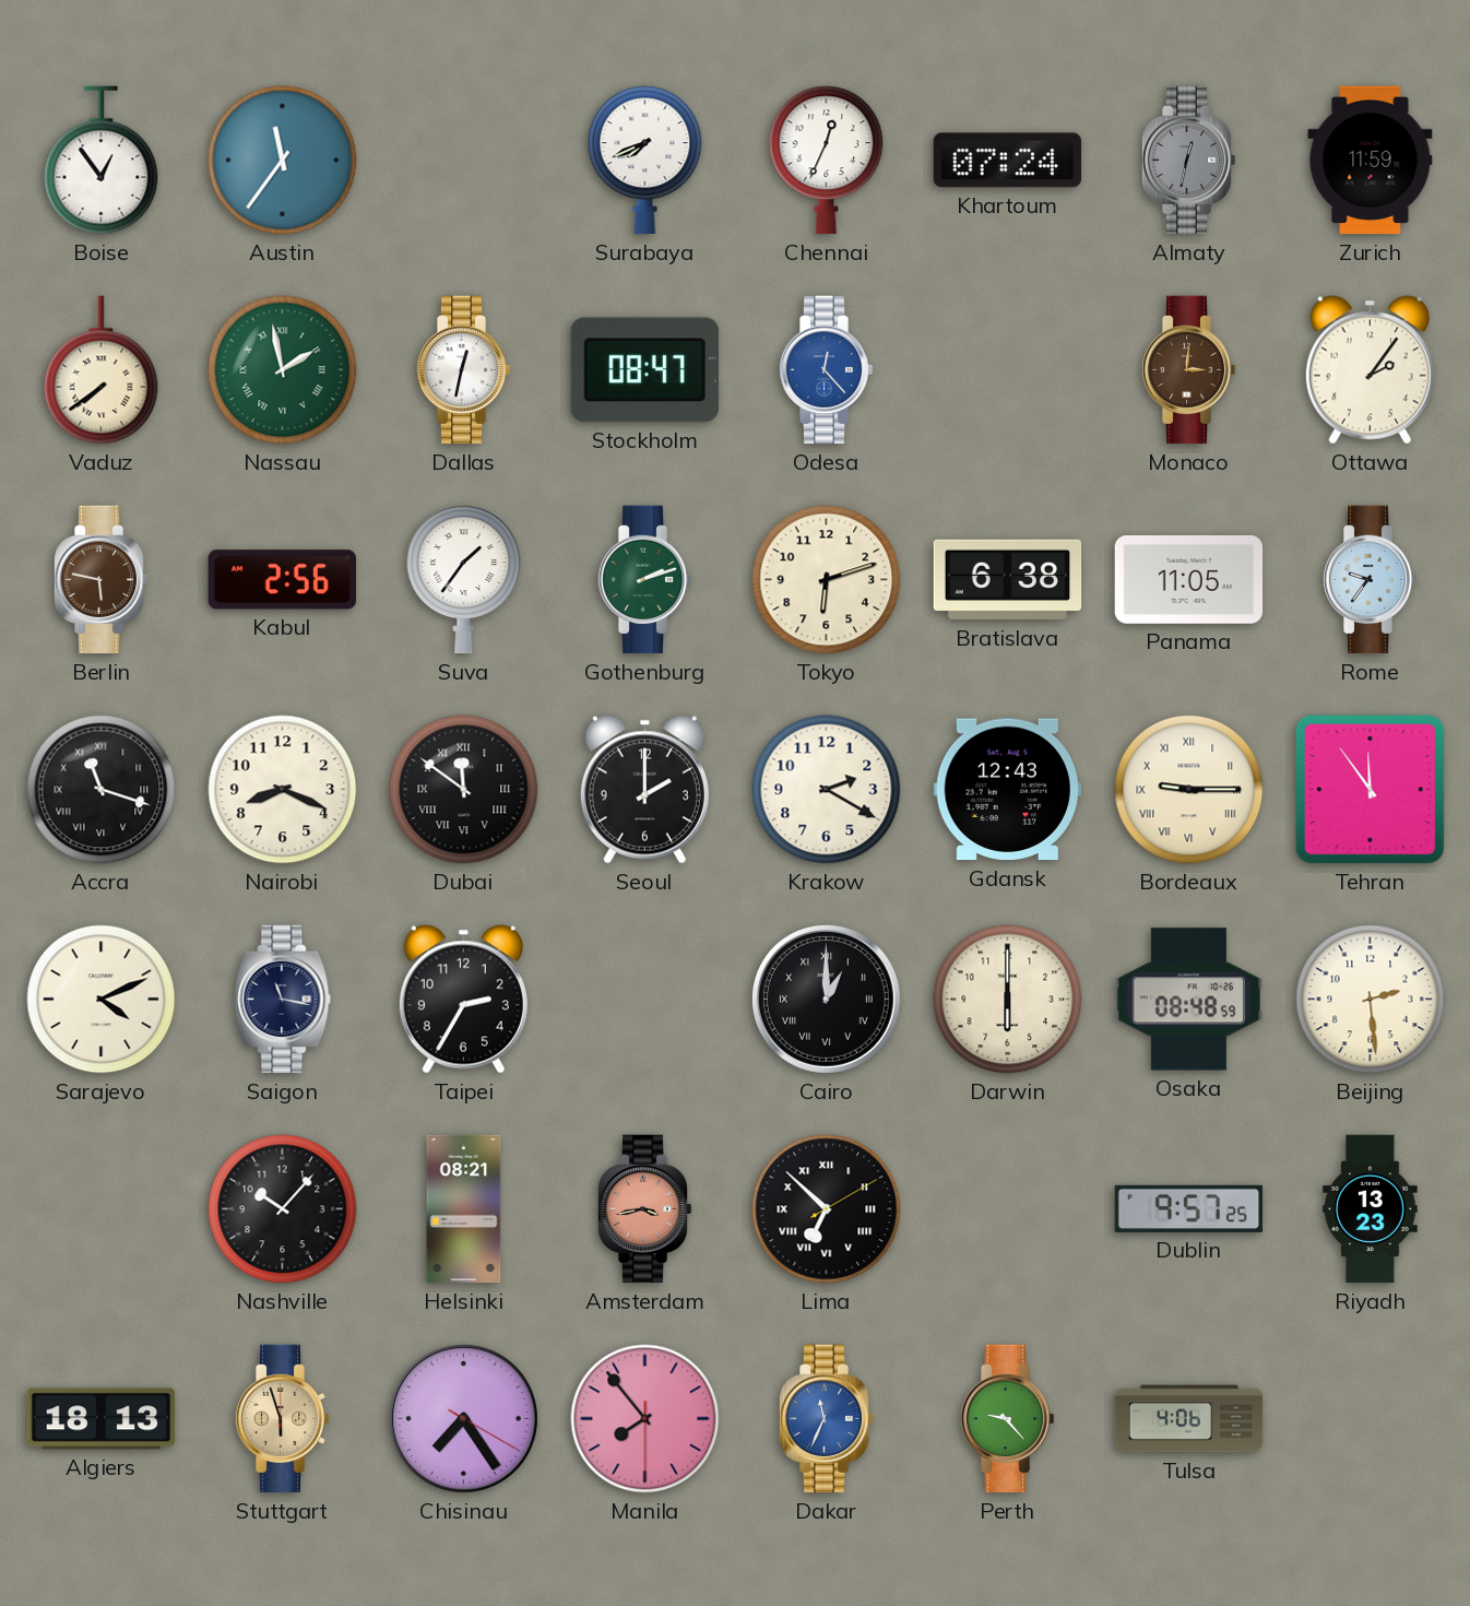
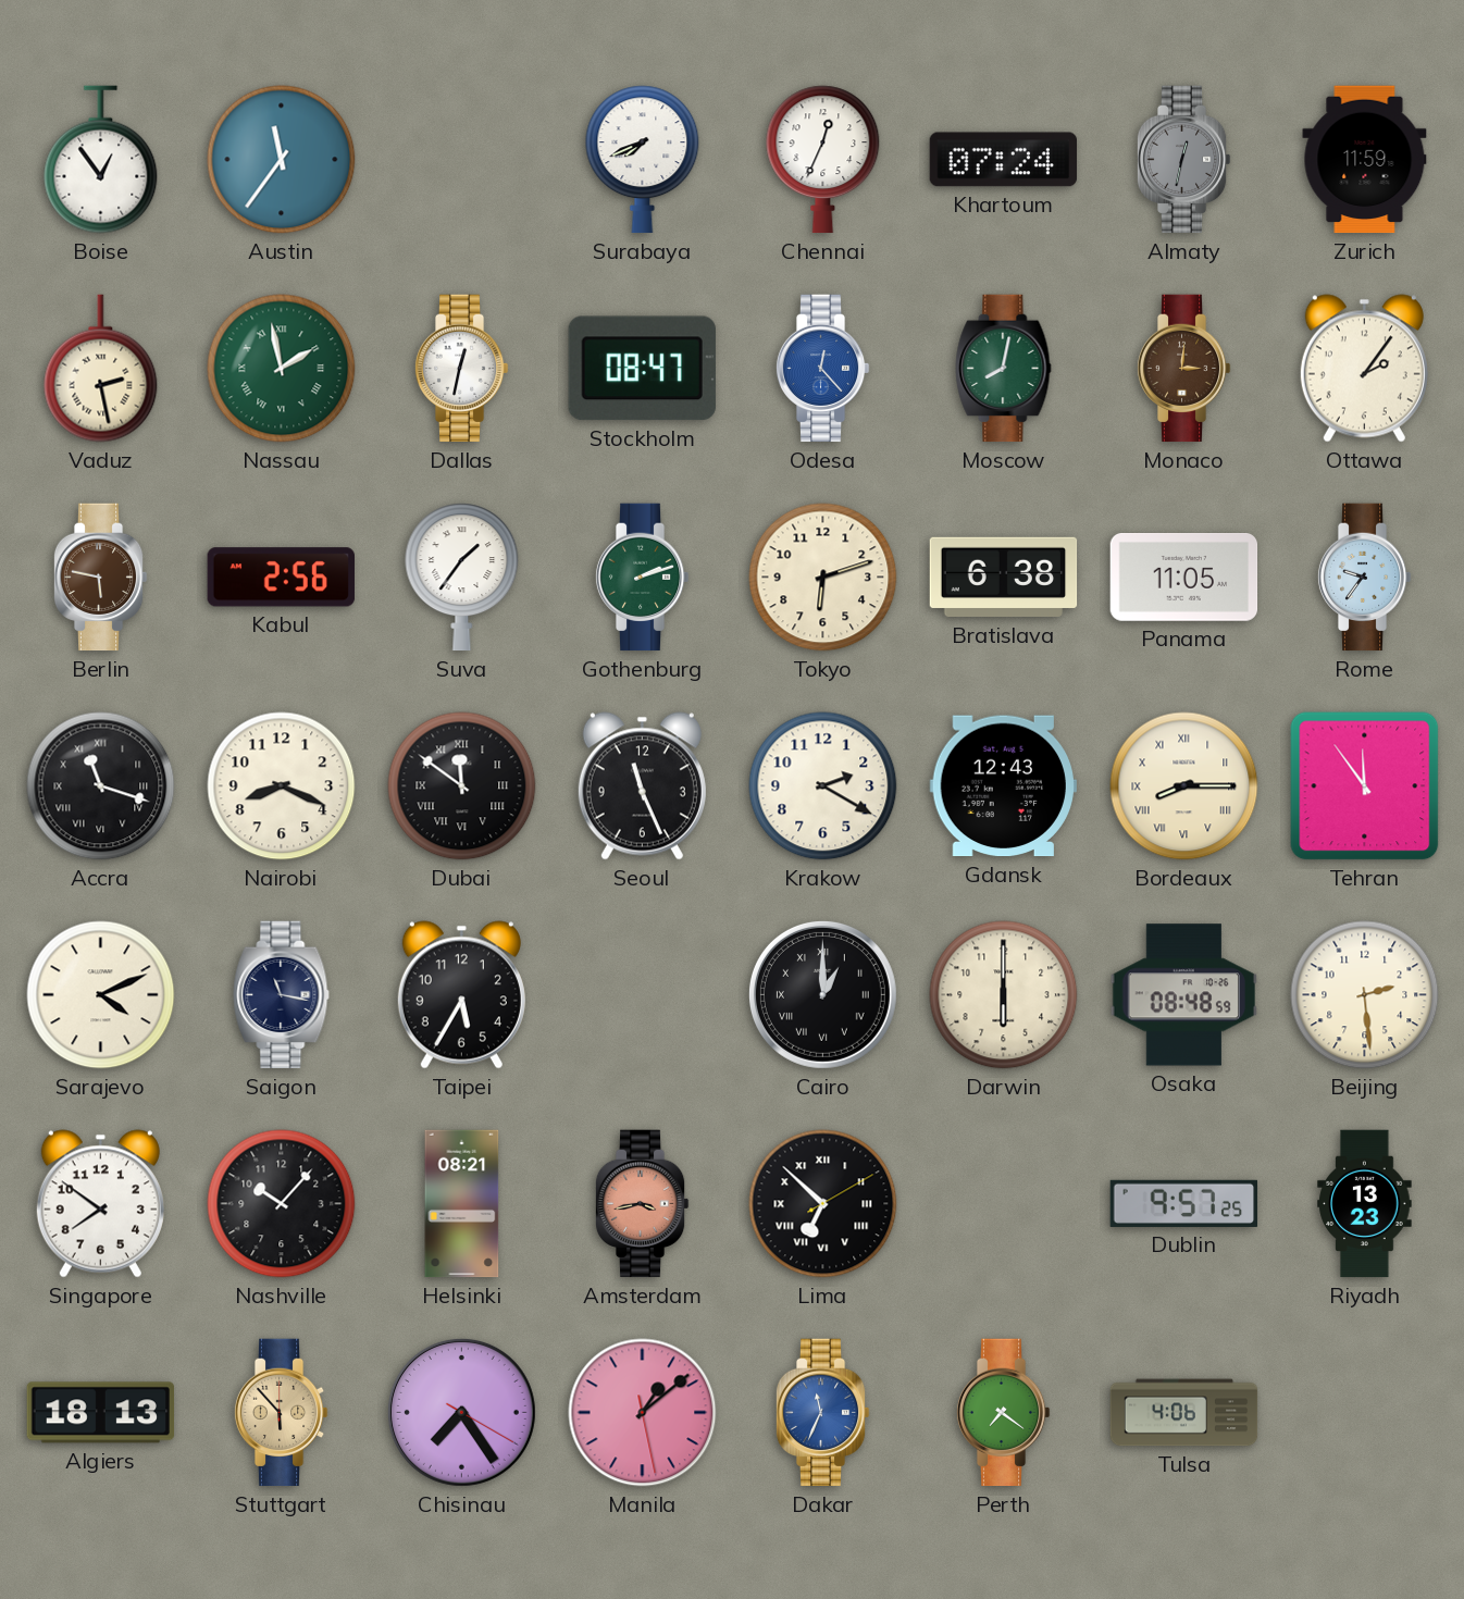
Vaduz: 7:39 -> 2:28
Moscow: none -> 8:02
Seoul: 2:00 -> 11:26
Bordeaux: 9:15 -> 8:15
Taipei: 2:35 -> 5:35
Singapore: none -> 7:51
Stuttgart: 5:57 -> 5:53
Manila: 7:53 -> 1:08
Perth: 9:23 -> 7:21
